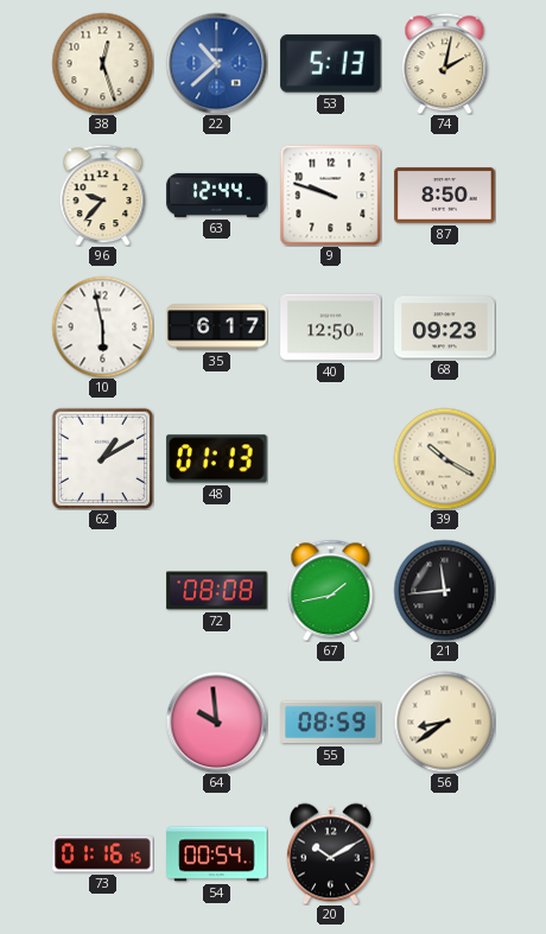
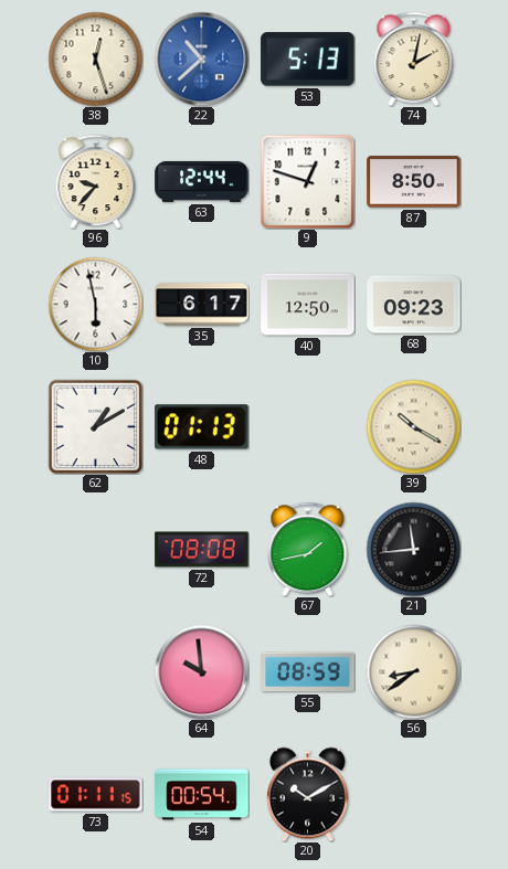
9: 9:48 -> 12:48
73: 01:16 -> 01:11
